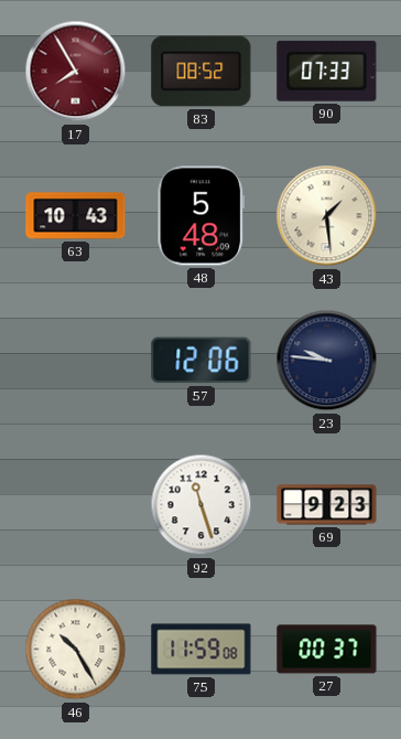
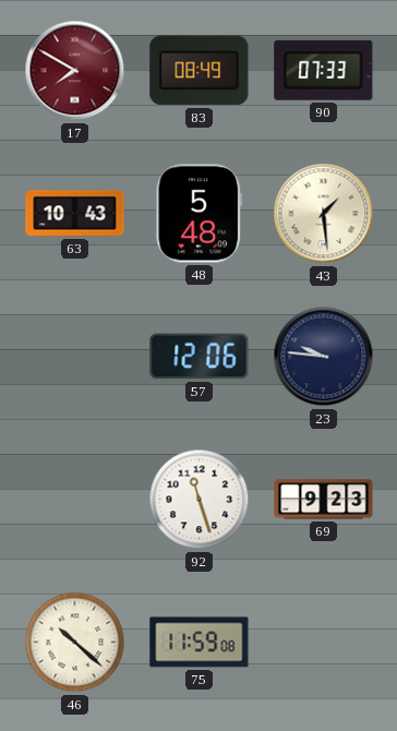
17: 7:55 -> 7:50
83: 08:52 -> 08:49
46: 10:25 -> 10:22
27: 00:37 -> none
